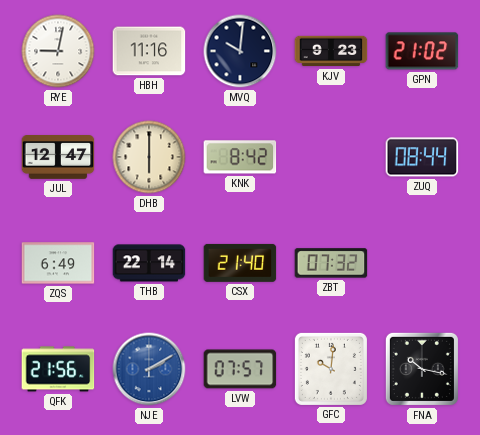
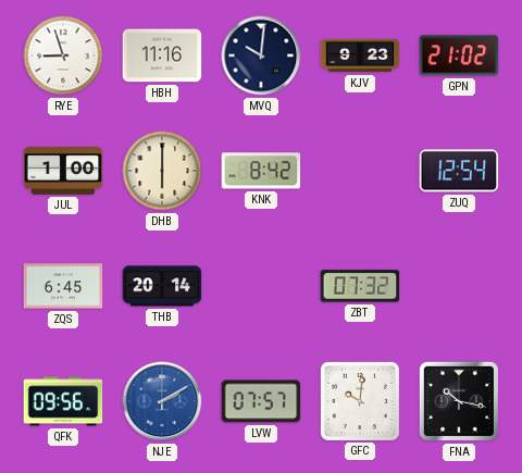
RYE: 9:02 -> 8:57
JUL: 12:47 -> 1:00
ZUQ: 08:44 -> 12:54
ZQS: 6:49 -> 6:45
THB: 22:14 -> 20:14
CSX: 21:40 -> none
QFK: 21:56 -> 09:56
